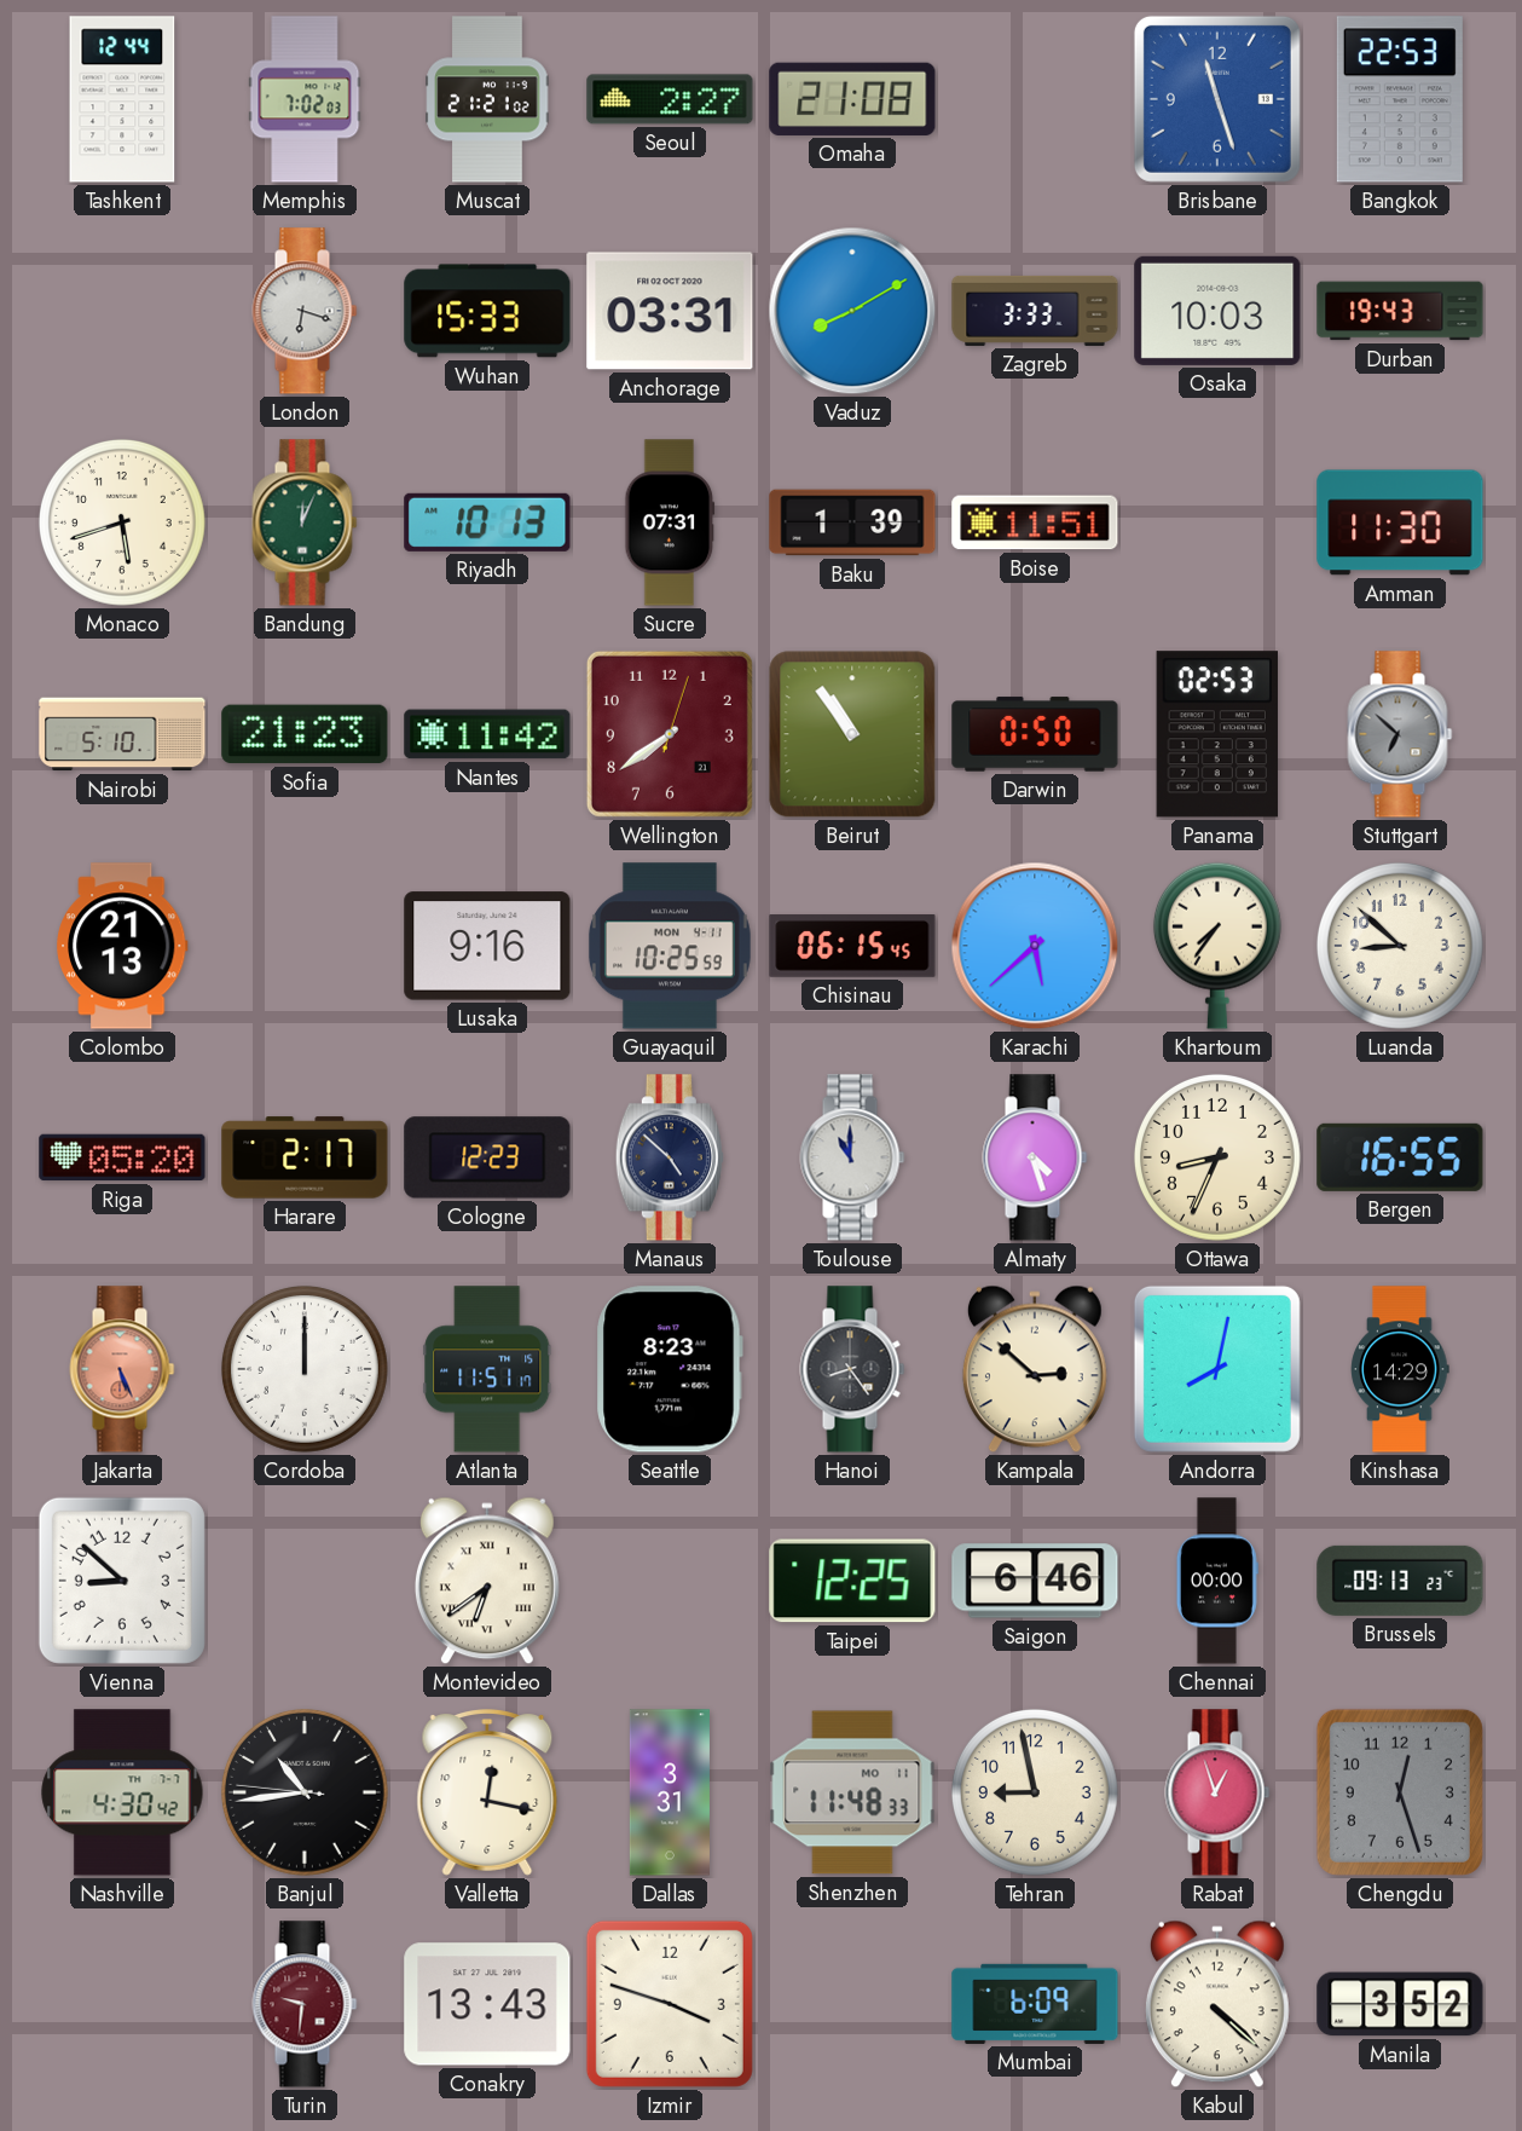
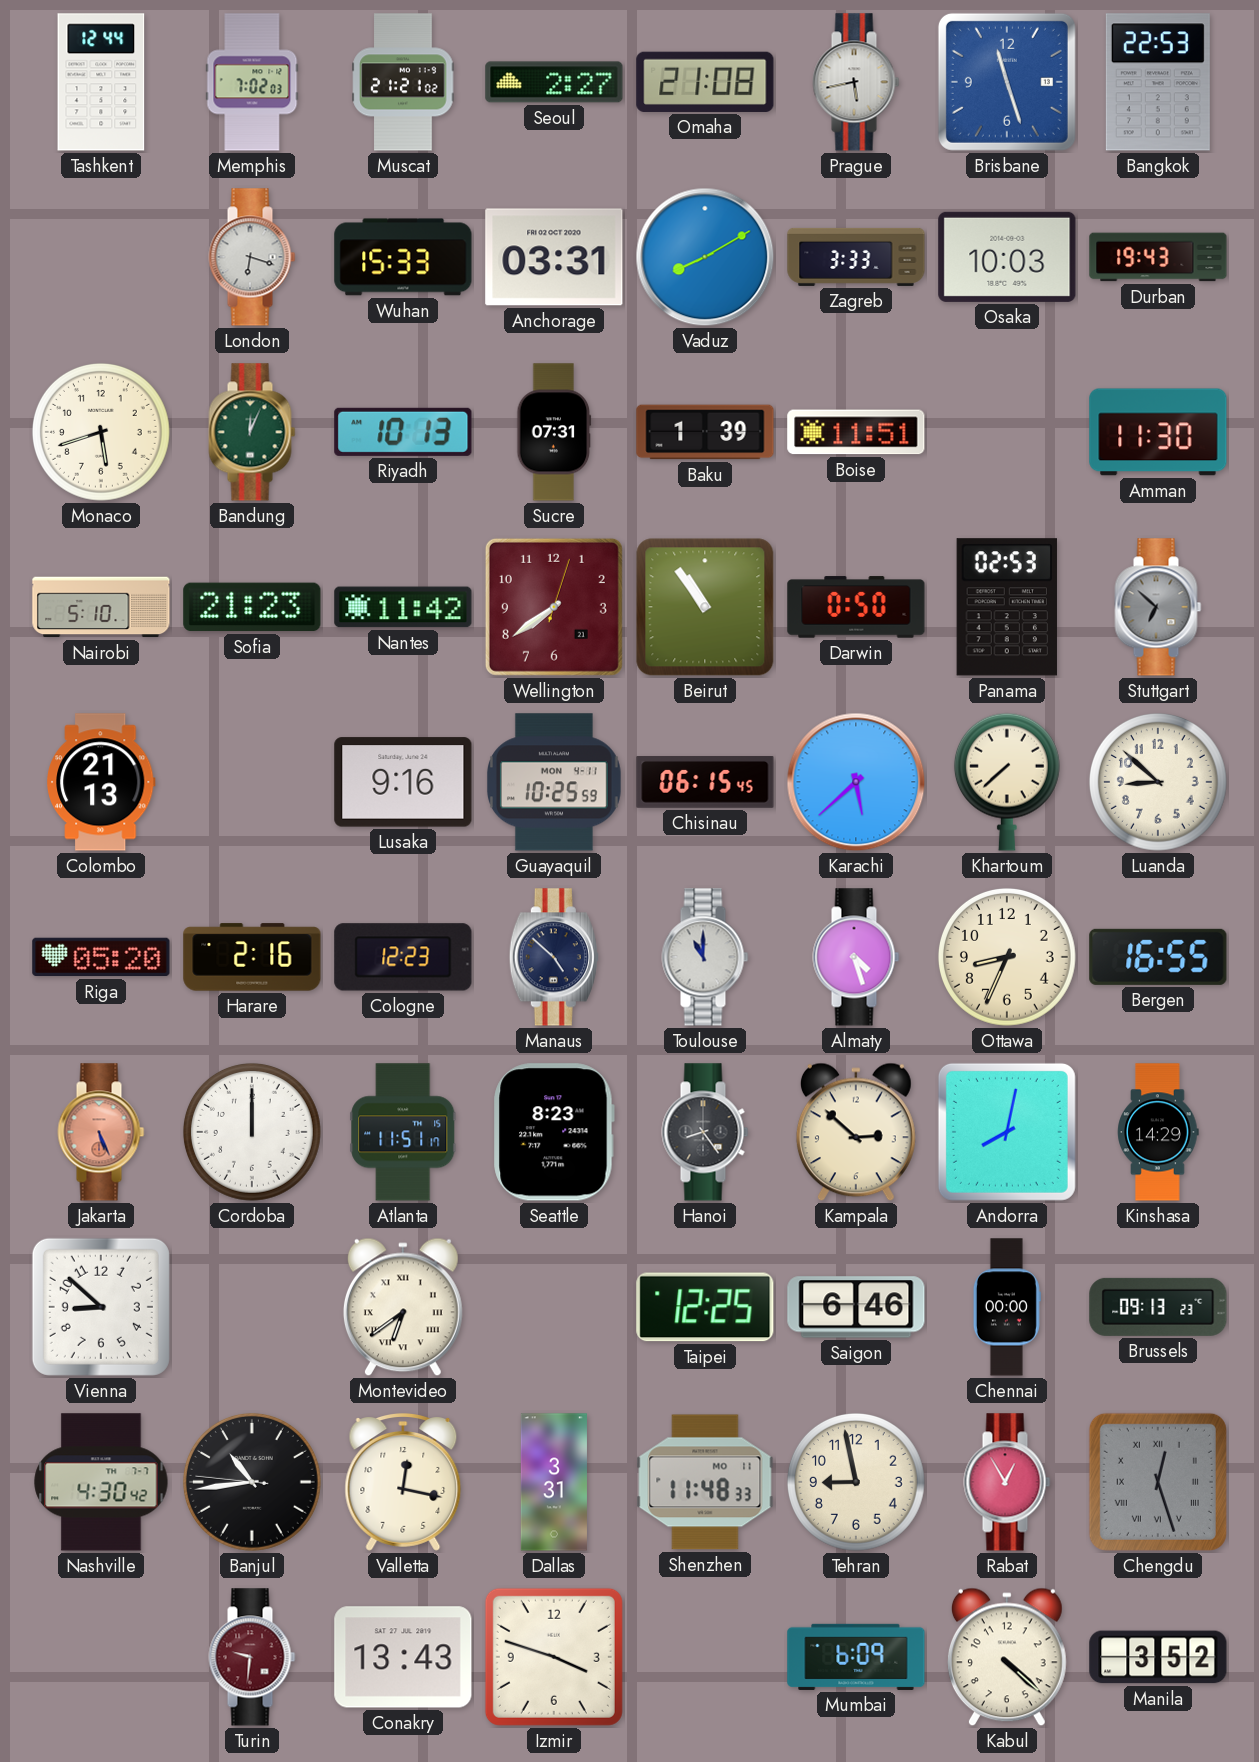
Prague: none -> 5:43
Khartoum: 7:36 -> 7:38
Harare: 2:17 -> 2:16
Rabat: 12:57 -> 12:55
Chengdu numerals: Arabic -> Roman
